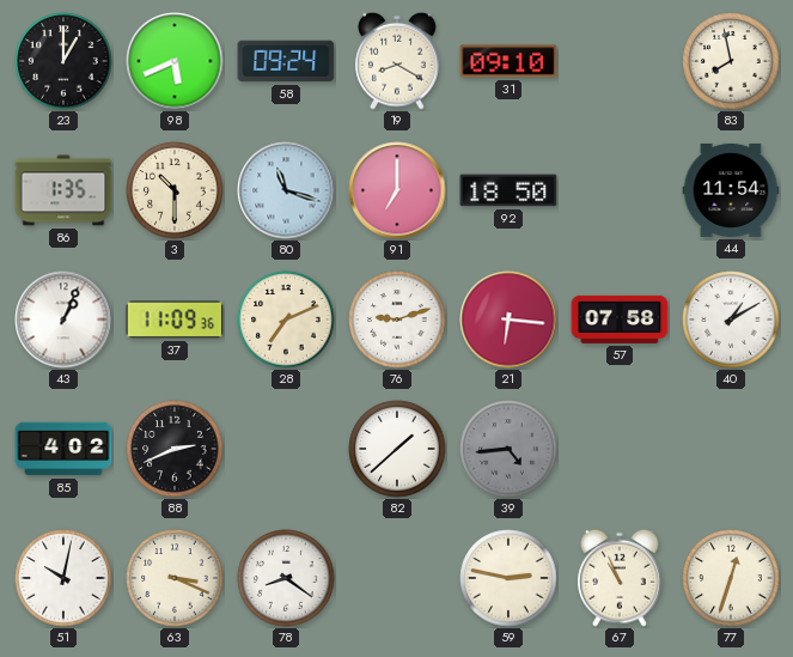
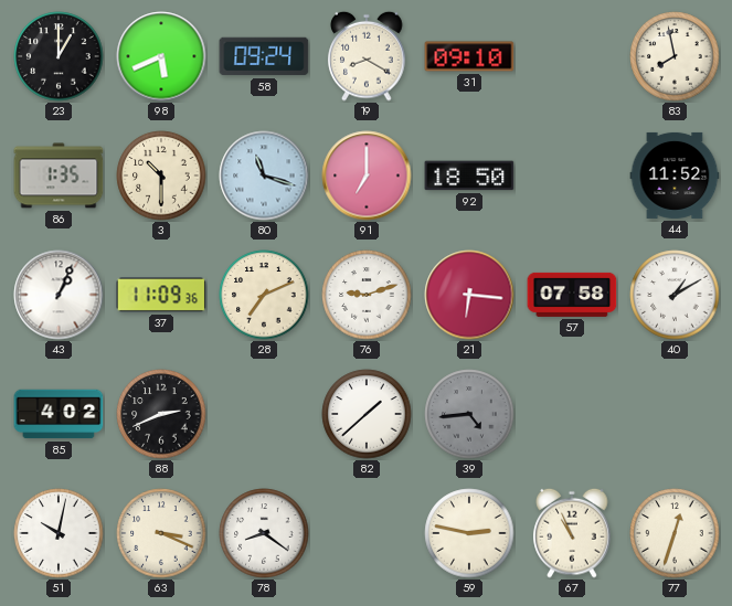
44: 11:54 -> 11:52
